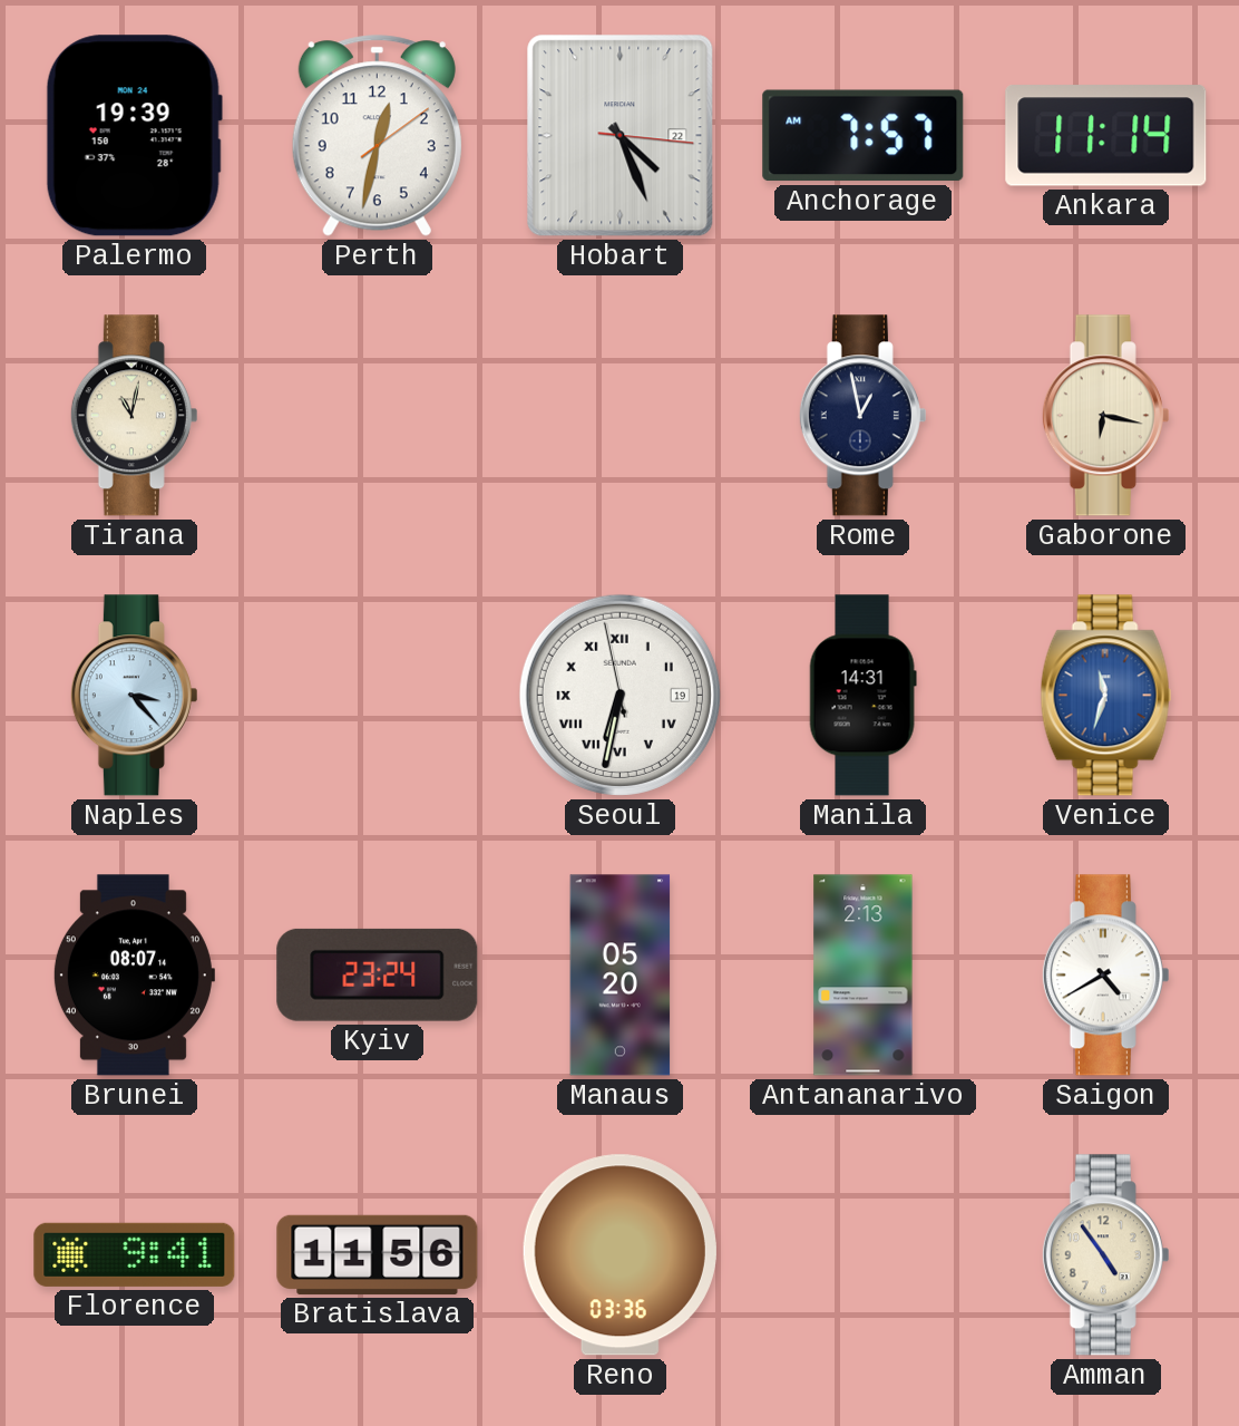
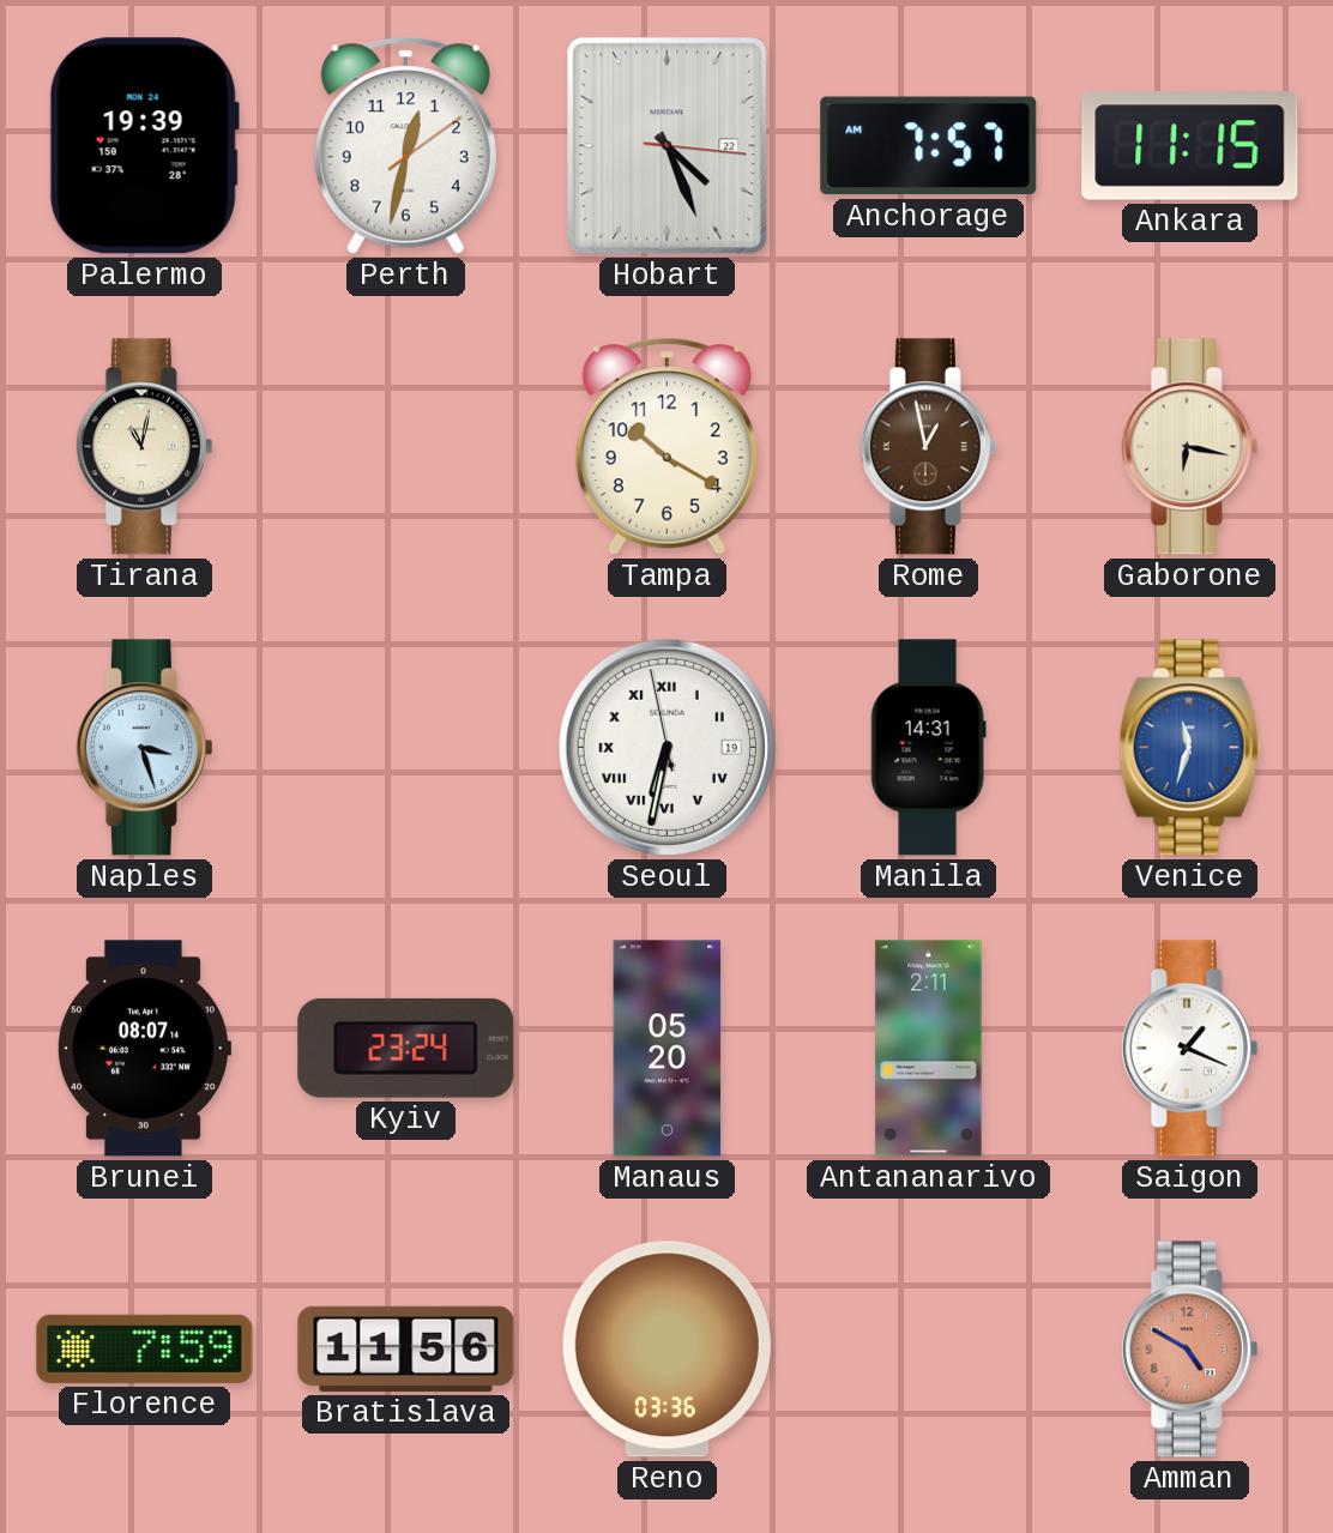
Ankara: 11:14 -> 11:15
Tampa: none -> 10:20
Rome dial: navy -> brown
Naples: 3:23 -> 3:27
Antananarivo: 2:13 -> 2:11
Saigon: 4:40 -> 1:19
Florence: 9:41 -> 7:59
Amman: 4:54 -> 4:50
Amman dial: cream -> salmon
